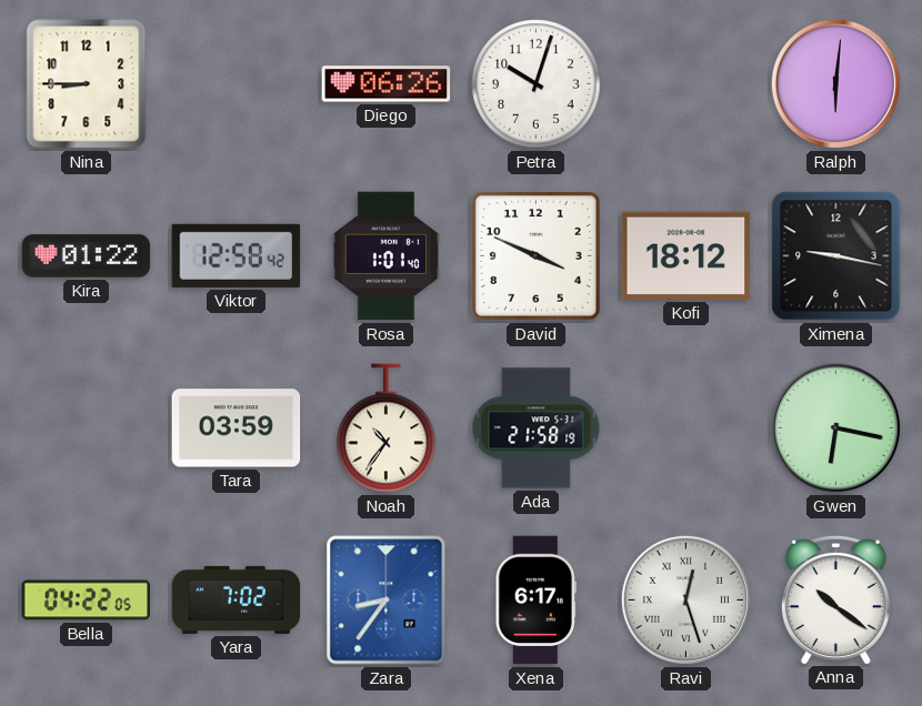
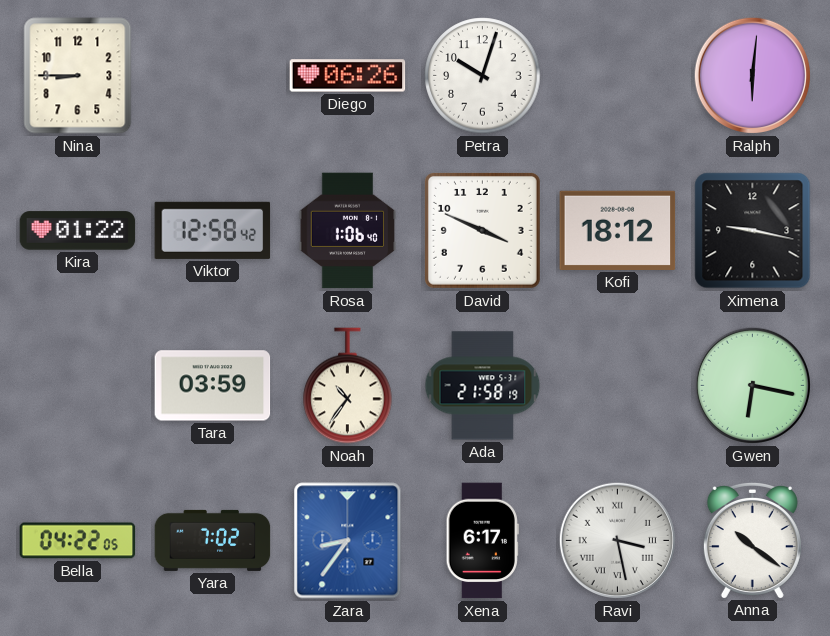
Rosa: 1:01 -> 1:06
Ravi: 12:27 -> 3:28
